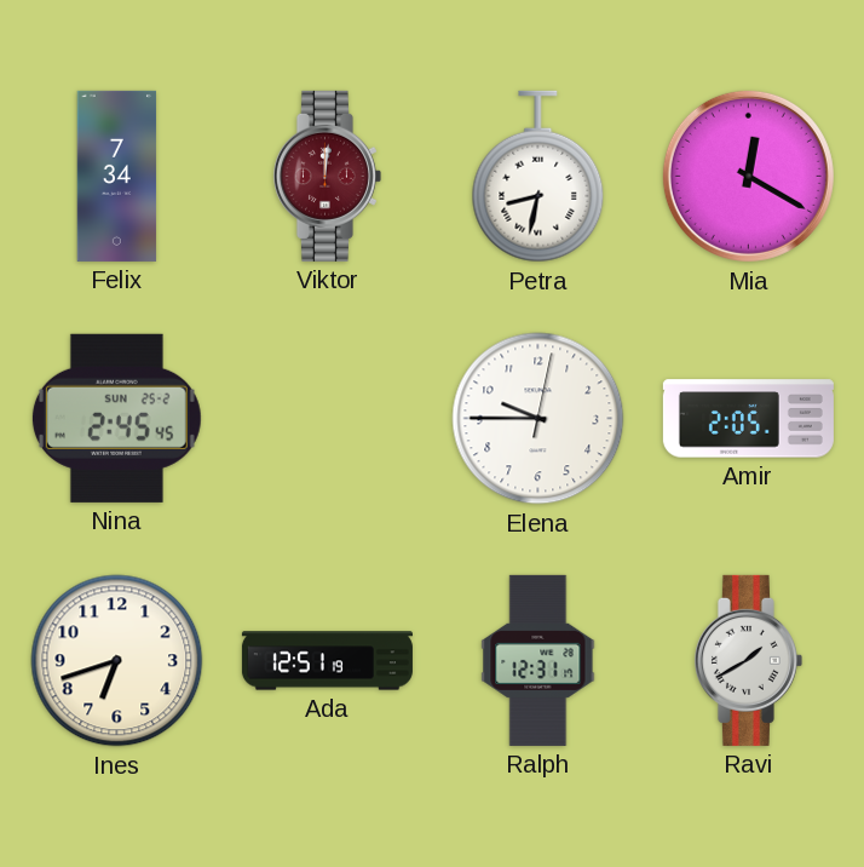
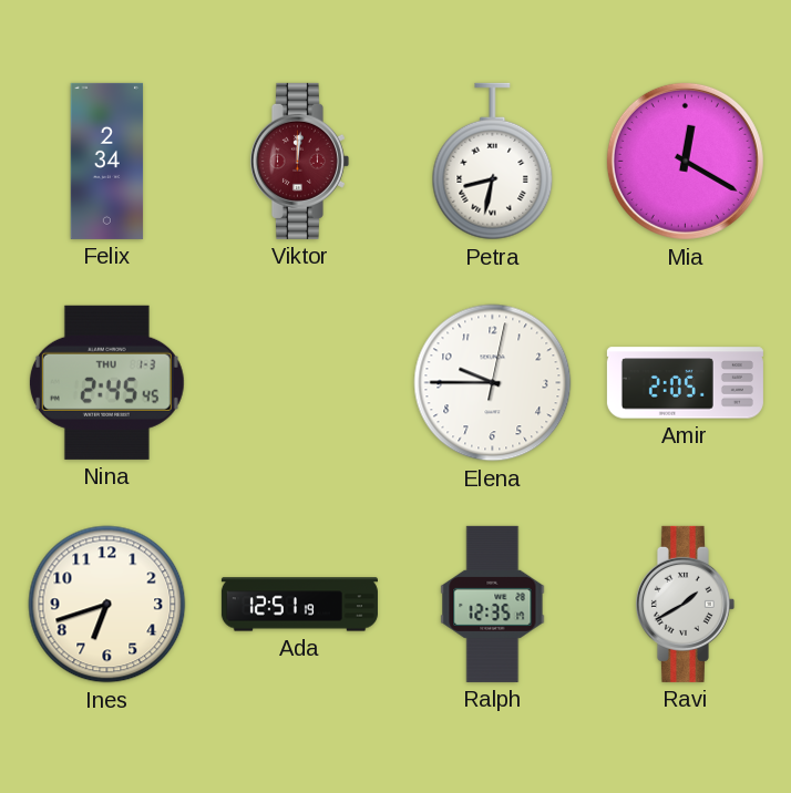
Felix: 7:34 -> 2:34
Nina date: SUN 25-2 -> THU 1-3
Ralph: 12:31 -> 12:35
